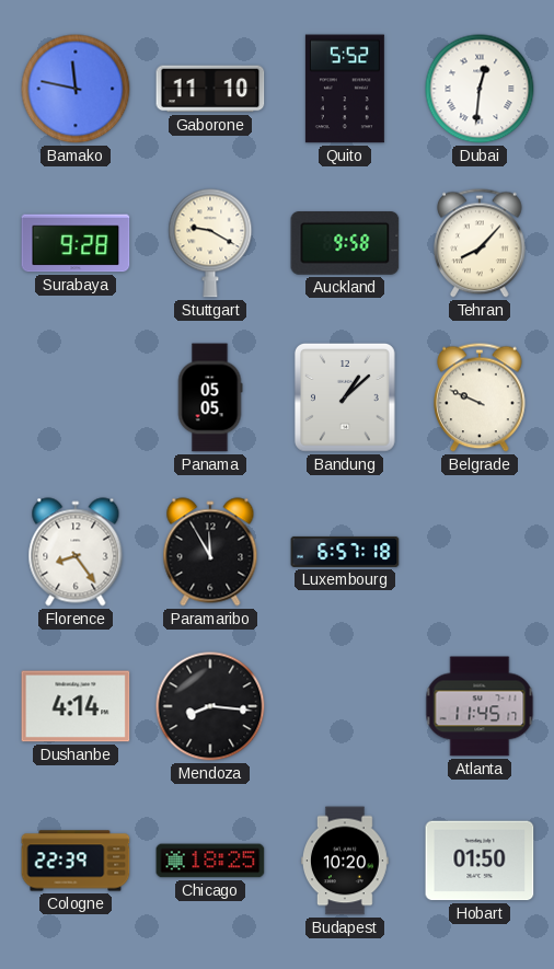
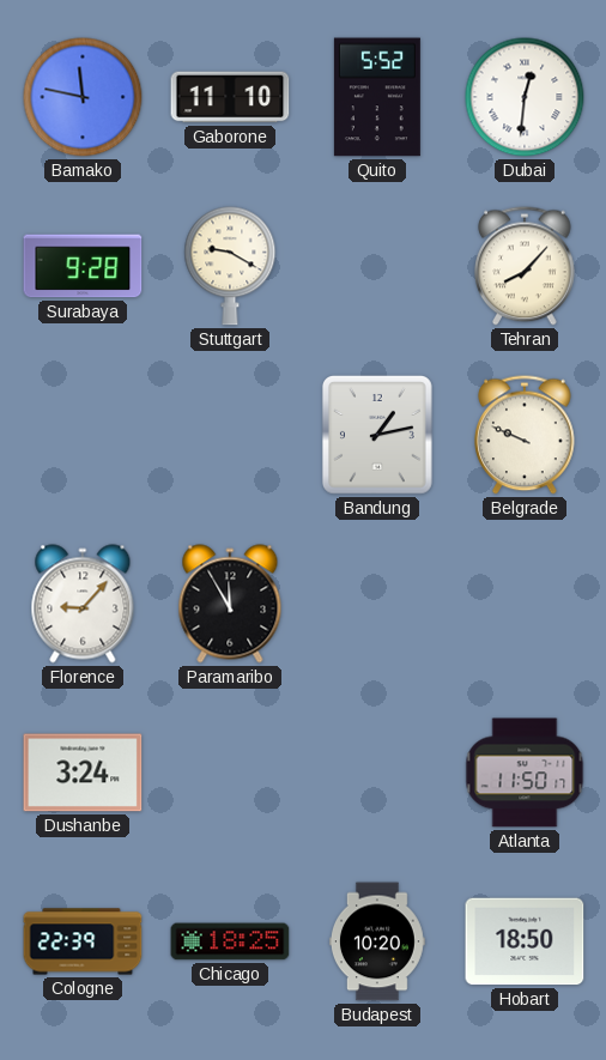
Auckland: 9:58 -> none
Panama: 05:05 -> none
Bandung: 1:08 -> 1:13
Florence: 8:24 -> 9:07
Luxembourg: 6:57 -> none
Dushanbe: 4:14 -> 3:24
Mendoza: 8:16 -> none
Atlanta: 11:45 -> 11:50
Hobart: 01:50 -> 18:50
